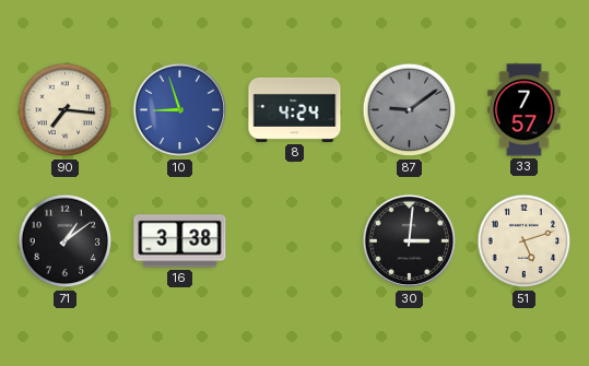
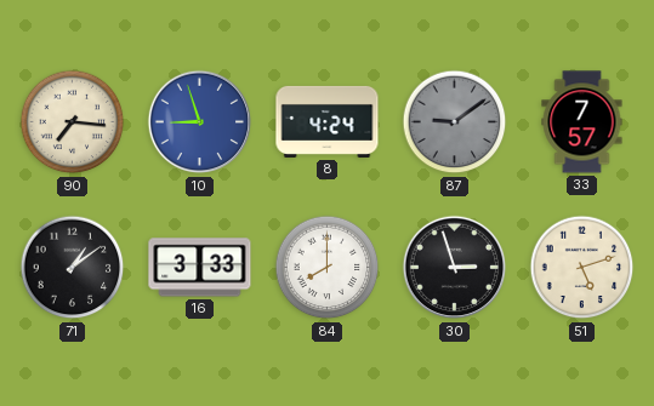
16: 3:38 -> 3:33
84: none -> 8:00
30: 3:01 -> 2:57
